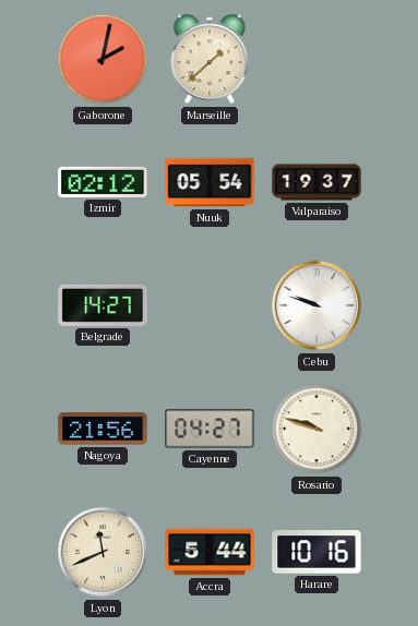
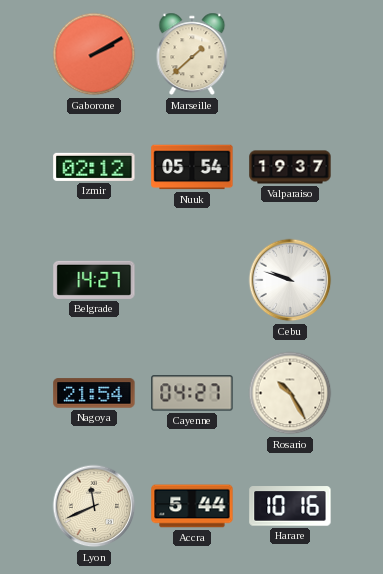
Gaborone: 2:02 -> 2:10
Nagoya: 21:56 -> 21:54
Rosario: 9:48 -> 10:25
